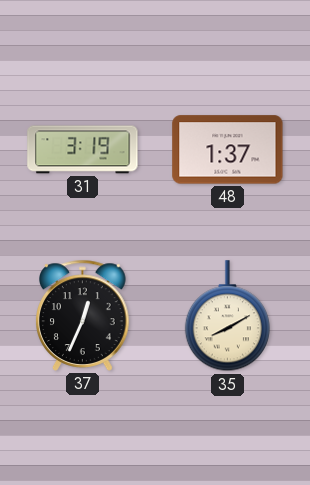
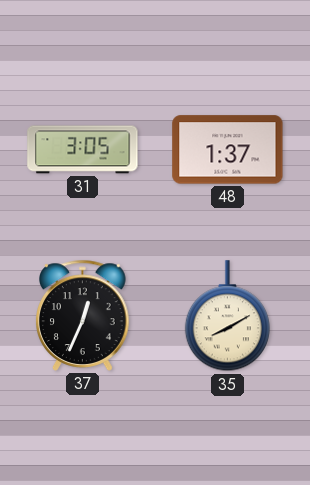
31: 3:19 -> 3:05
